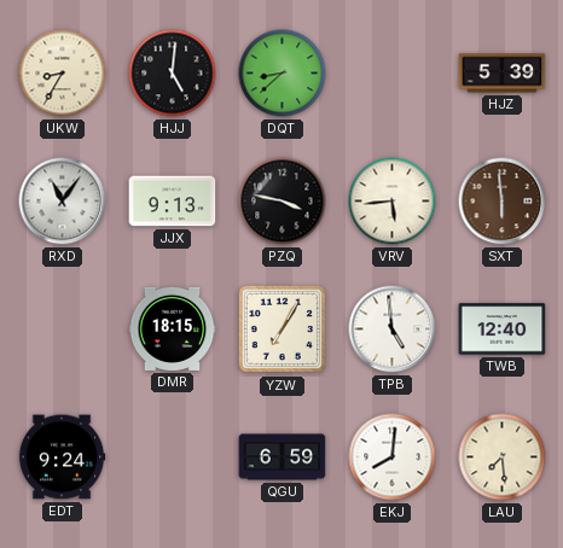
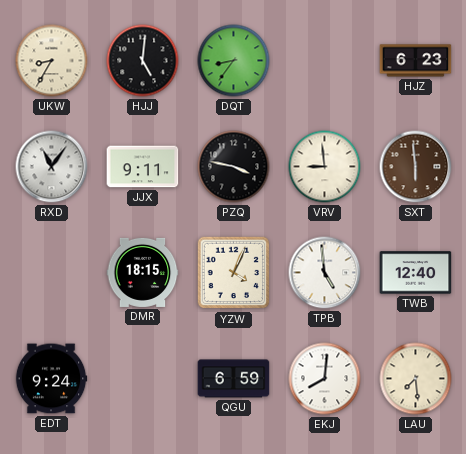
DQT: 8:38 -> 8:36
HJZ: 5:39 -> 6:23
JJX: 9:13 -> 9:11
VRV: 5:44 -> 8:59
YZW: 7:05 -> 4:04
